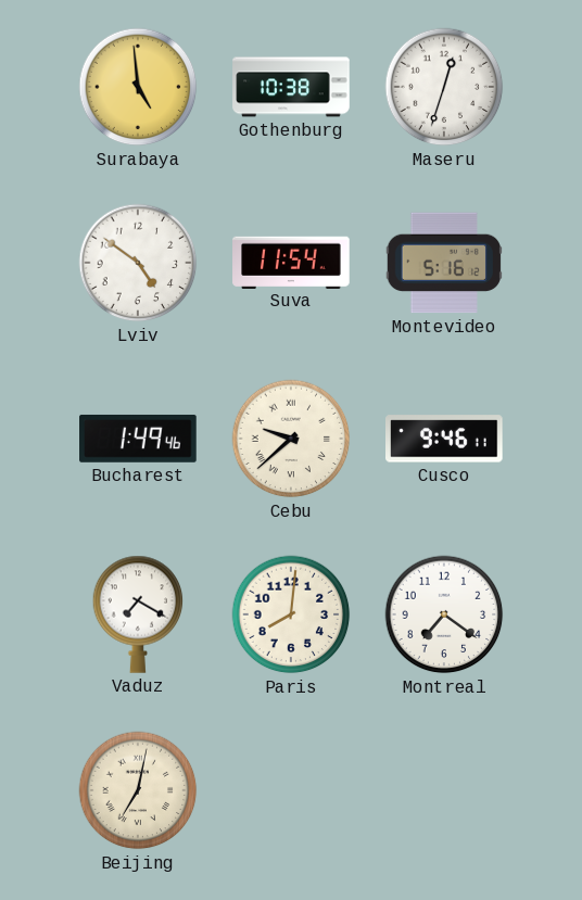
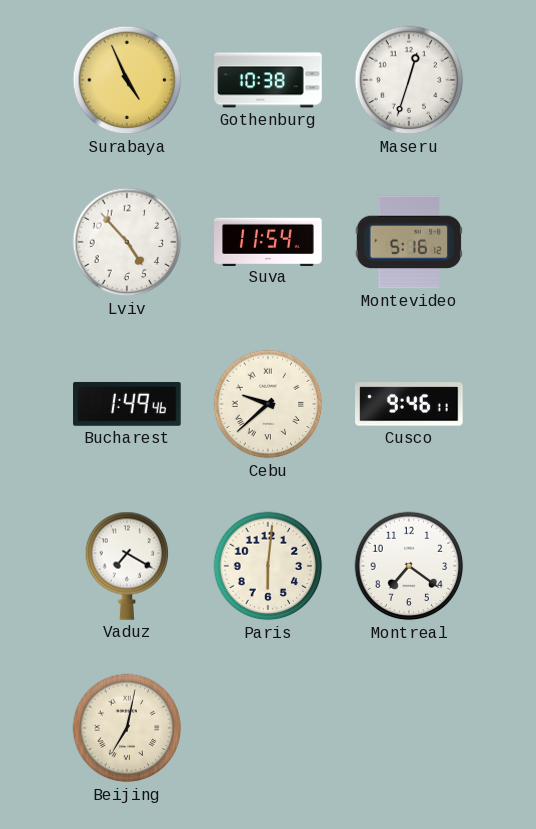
Surabaya: 4:59 -> 4:56
Lviv: 4:51 -> 4:53
Paris: 8:01 -> 6:01
